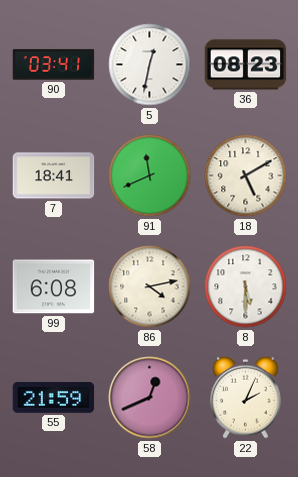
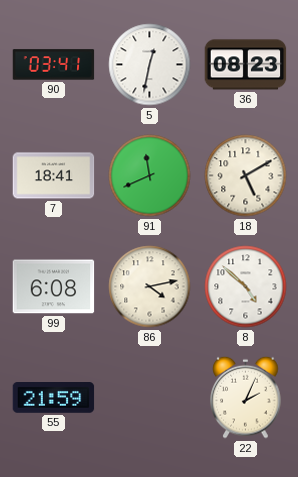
8: 5:30 -> 4:52
58: 12:41 -> none
